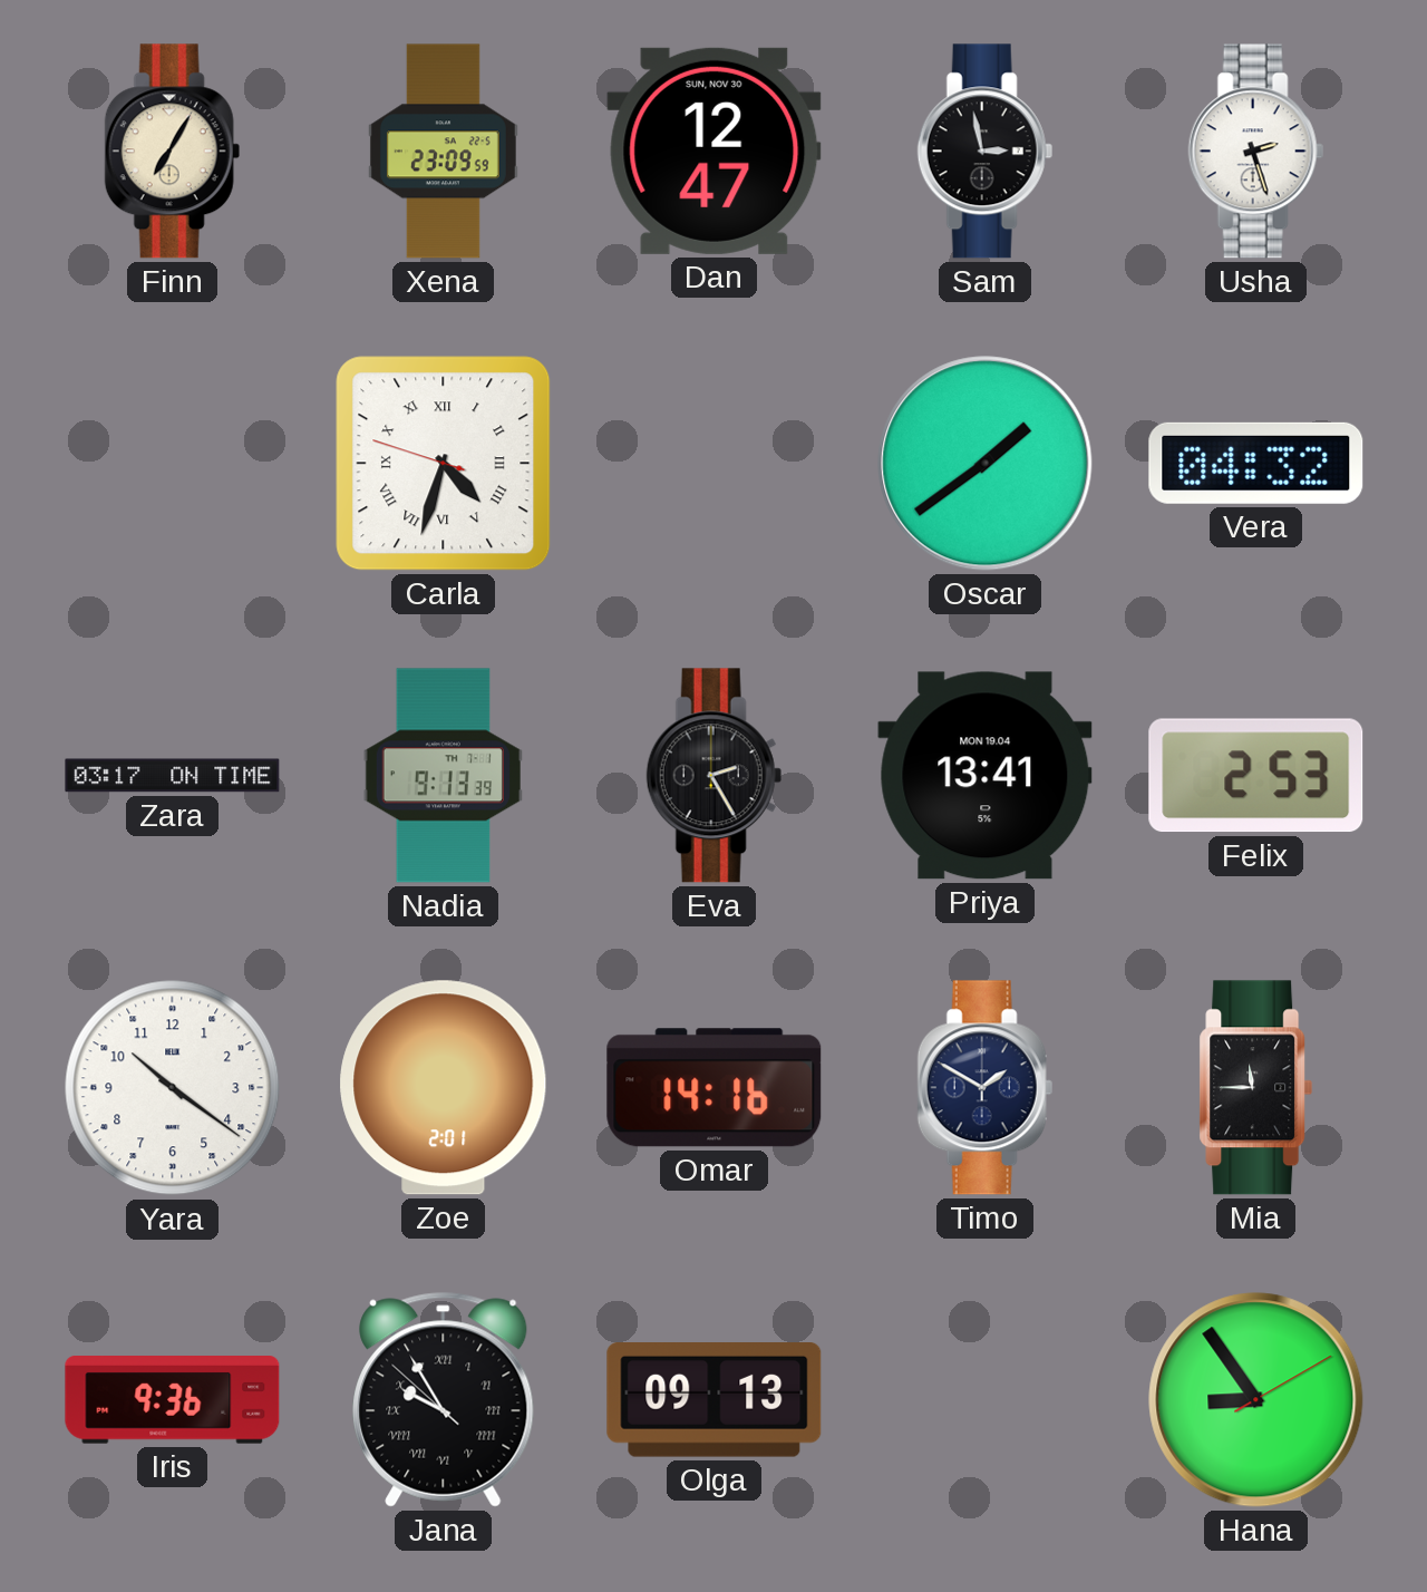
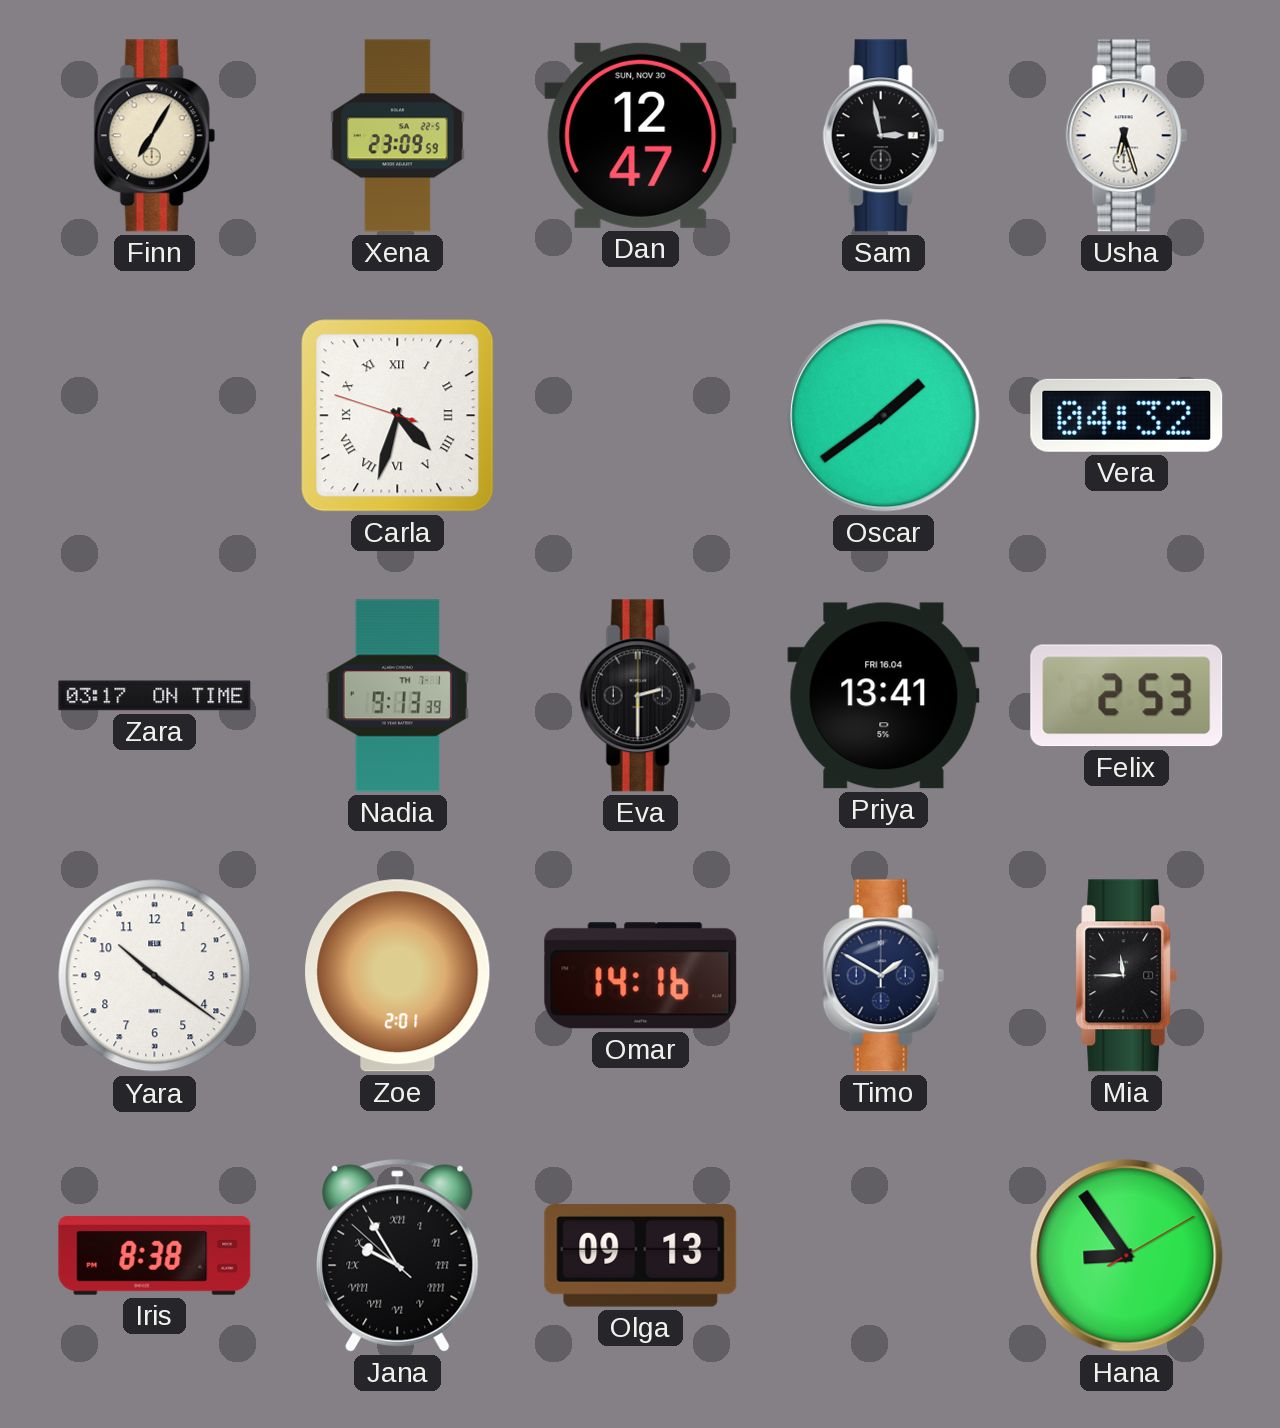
Usha: 2:27 -> 6:27
Eva: 2:25 -> 2:30
Priya date: MON 19.04 -> FRI 16.04
Iris: 9:36 -> 8:38
